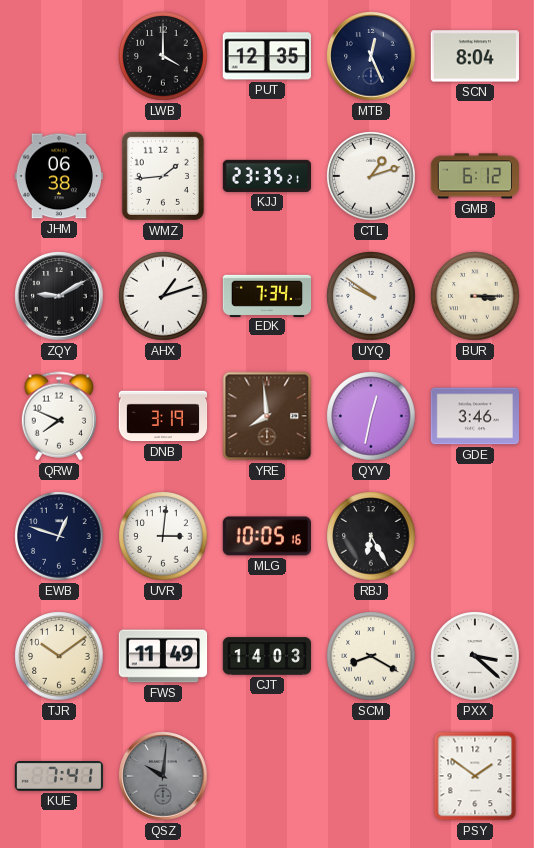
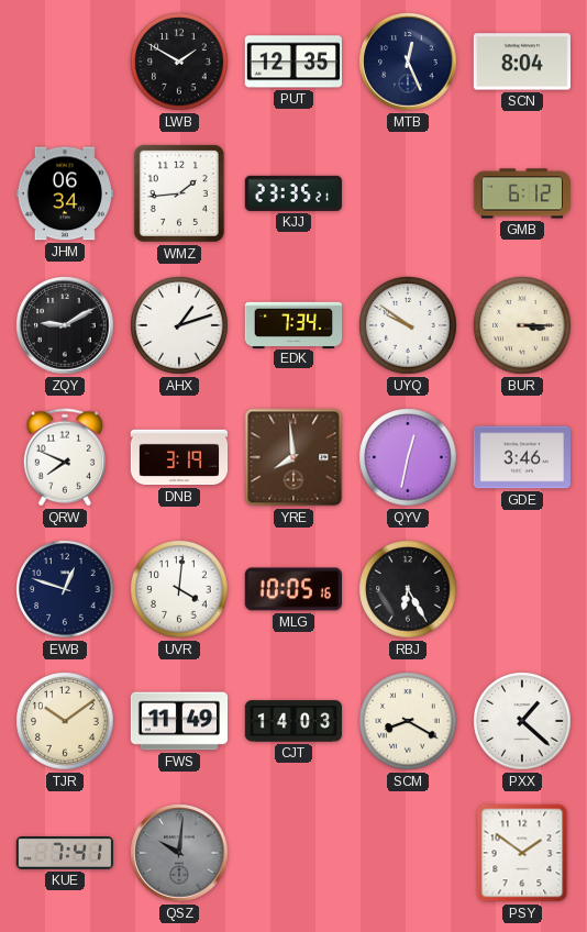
LWB: 4:00 -> 1:50
JHM: 06:38 -> 06:34
CTL: 1:12 -> none
UVR: 3:01 -> 4:01
PXX: 3:22 -> 1:22
